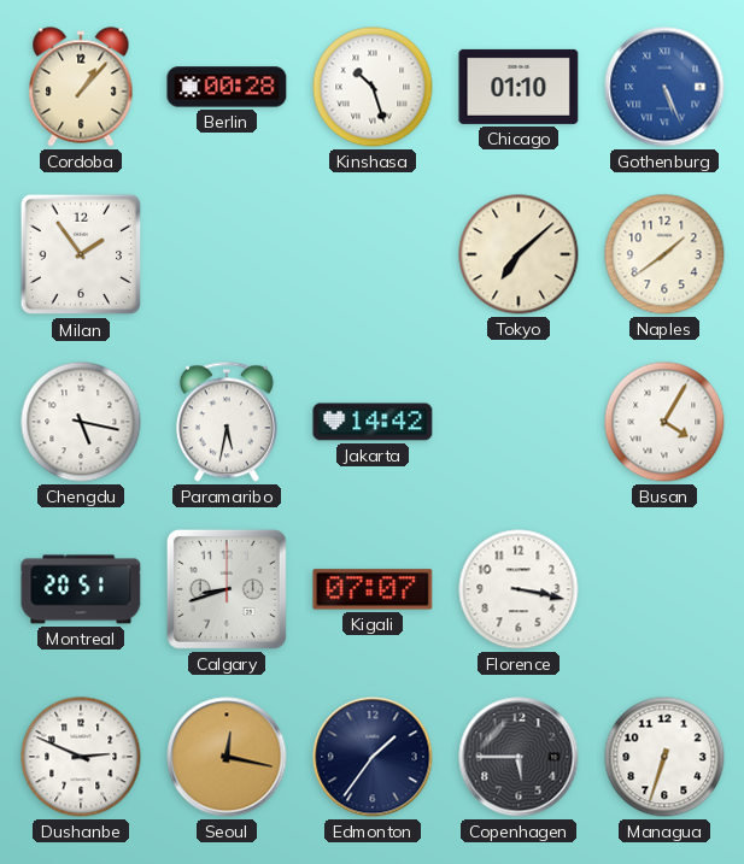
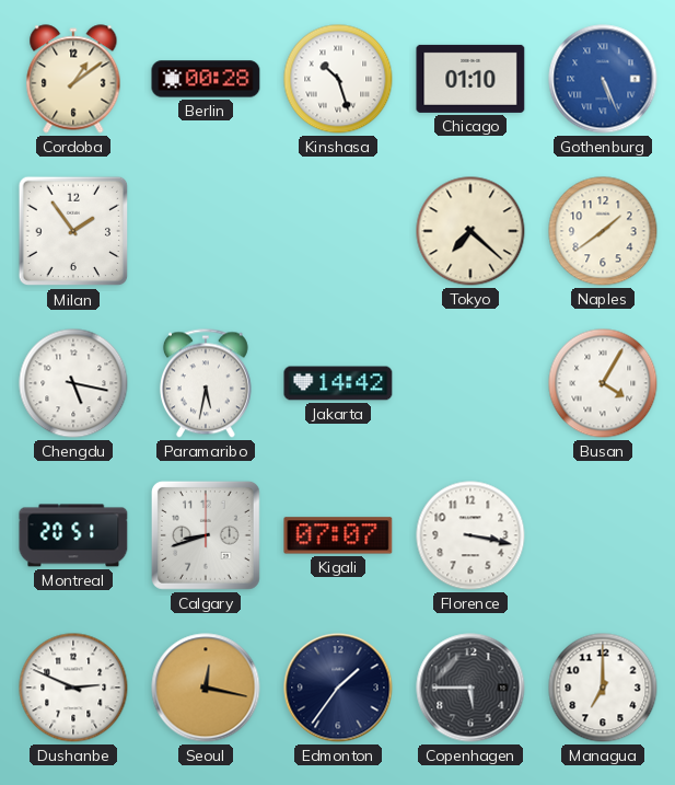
Cordoba: 1:07 -> 1:09
Tokyo: 7:08 -> 7:22
Managua: 6:33 -> 7:00
